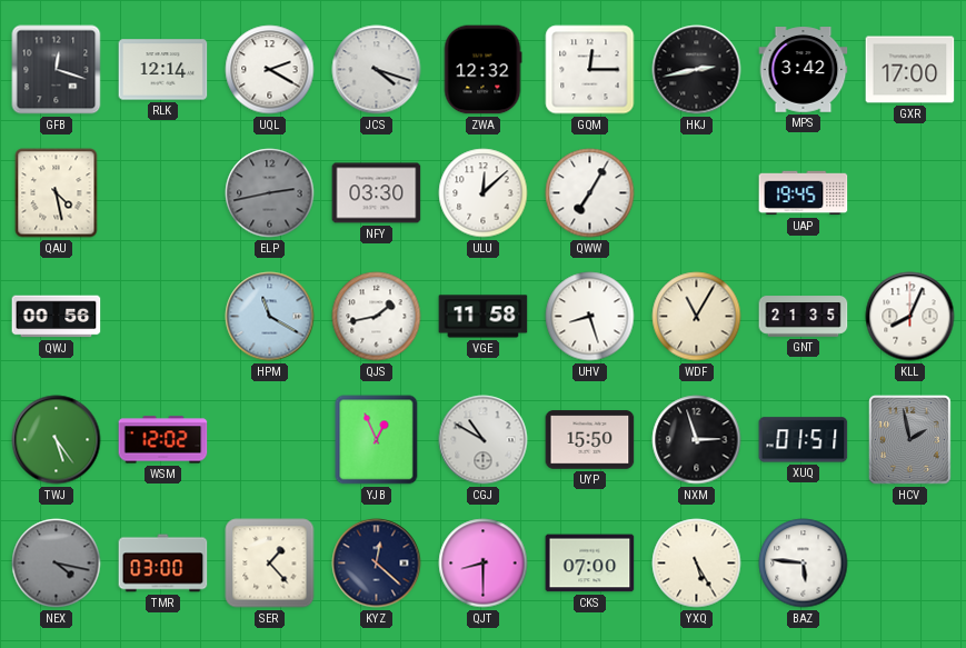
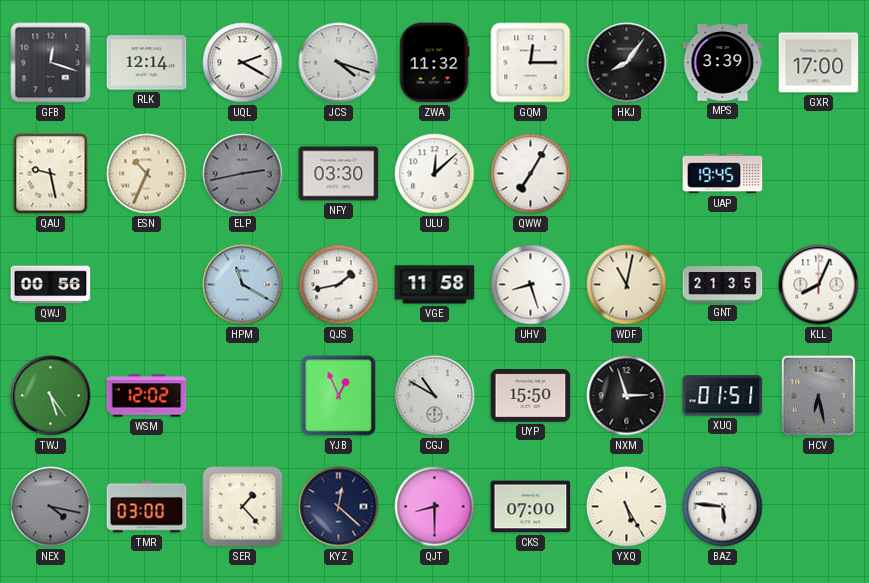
ZWA: 12:32 -> 11:32
HKJ: 2:43 -> 8:06
MPS: 3:42 -> 3:39
QAU: 4:28 -> 9:28
ESN: none -> 10:34
WDF: 11:05 -> 11:02
HCV: 1:58 -> 6:28
